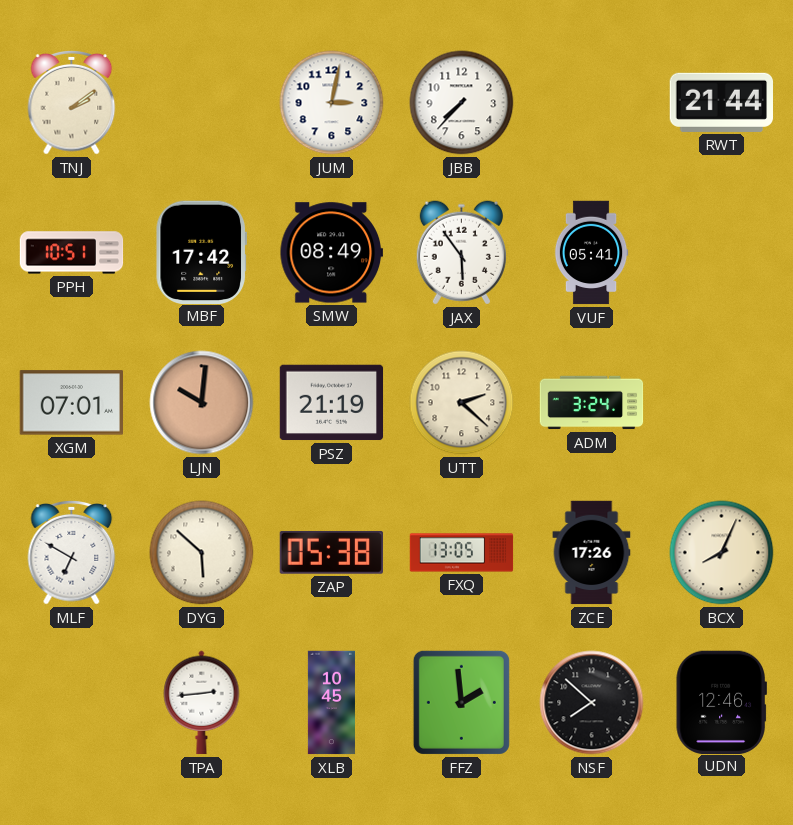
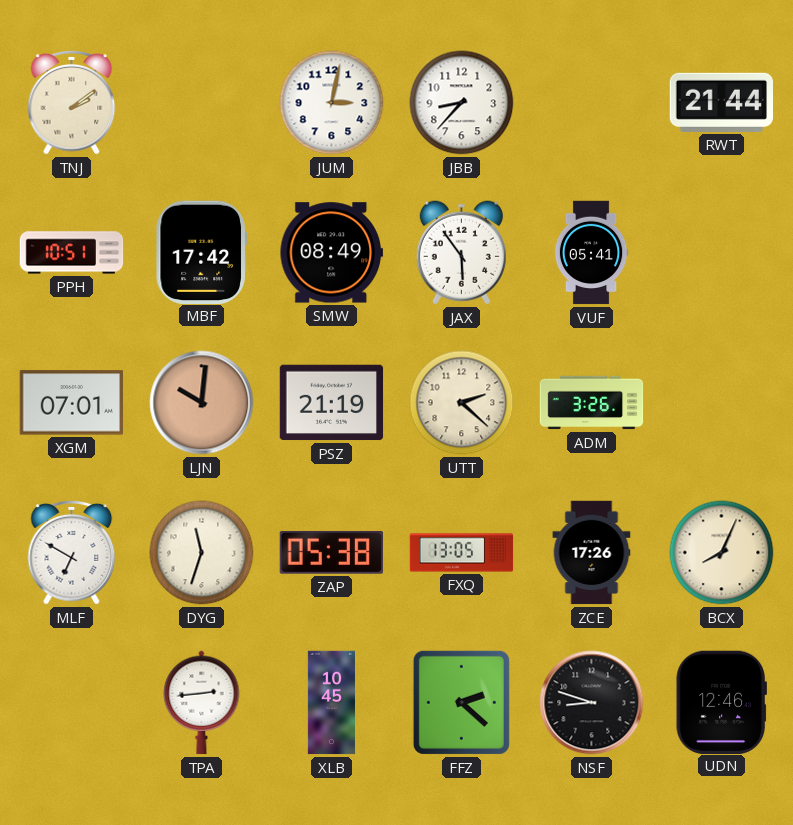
JBB: 7:37 -> 8:37
ADM: 3:24 -> 3:26
DYG: 5:52 -> 11:33
FFZ: 1:59 -> 2:22
NSF: 7:52 -> 8:48
